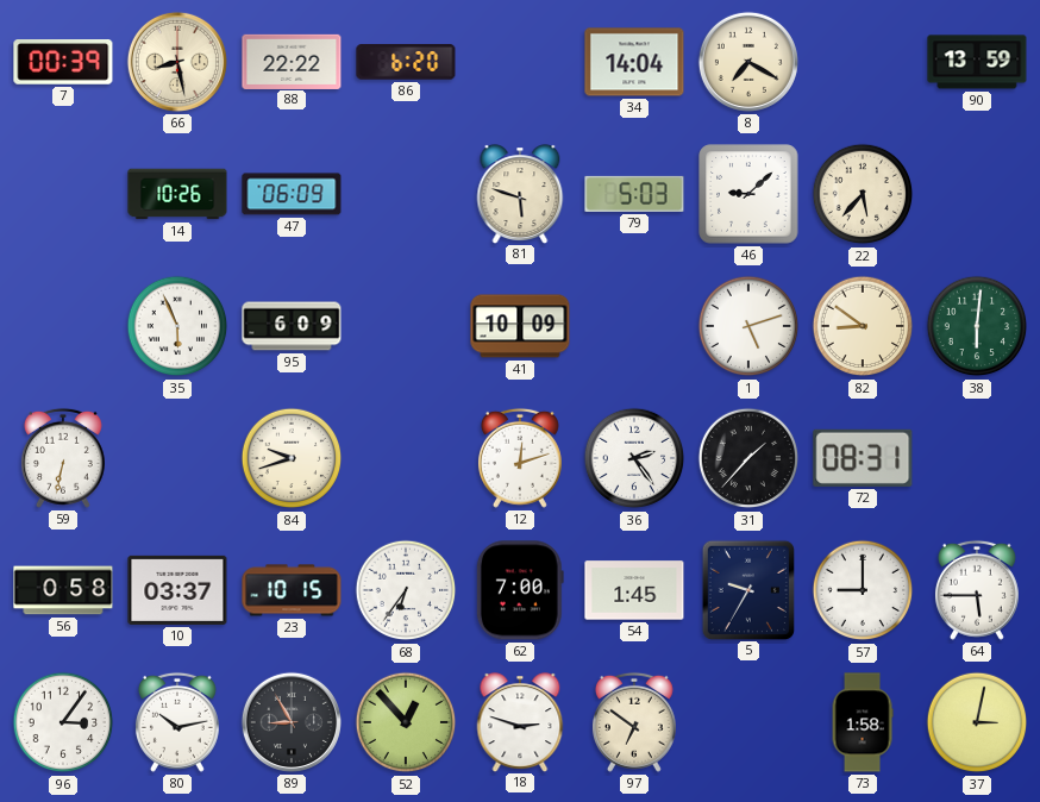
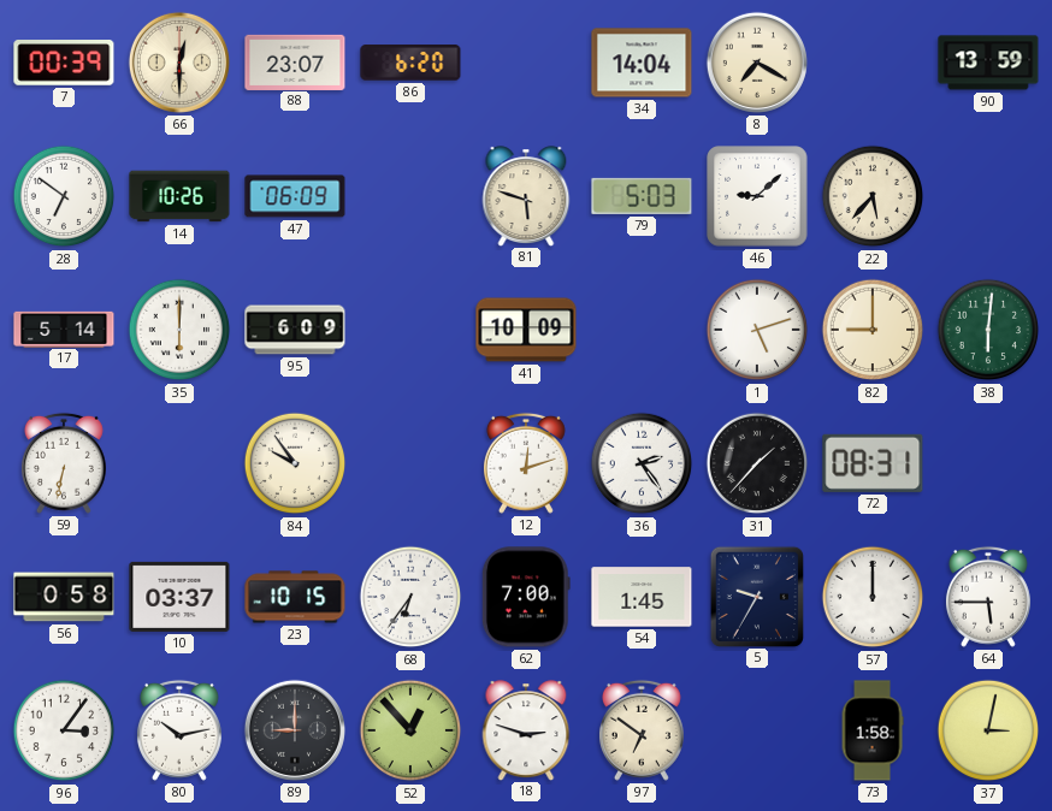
66: 8:28 -> 12:30
88: 22:22 -> 23:07
28: none -> 6:51
17: none -> 5:14
35: 5:56 -> 6:00
82: 8:51 -> 9:00
84: 9:42 -> 9:54
57: 9:00 -> 12:00
89: 8:55 -> 9:00
